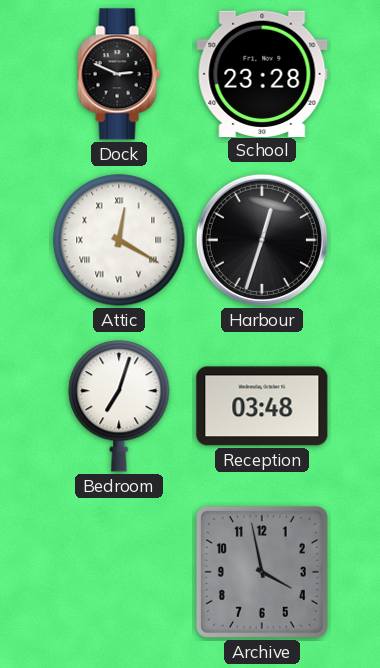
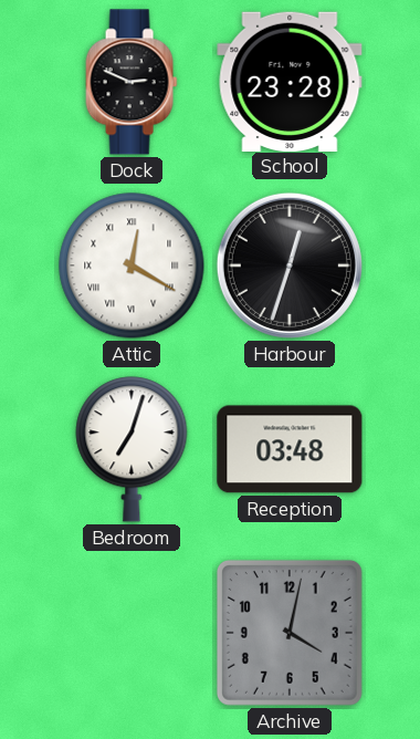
Archive: 3:58 -> 4:02
